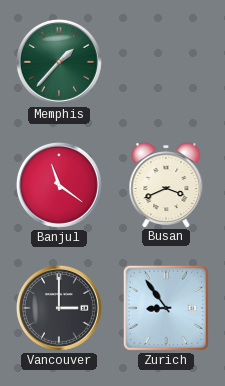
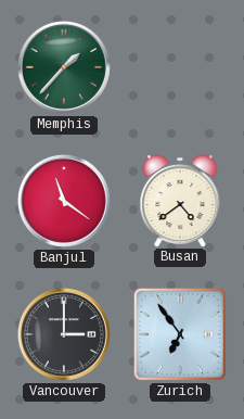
Busan: 3:41 -> 4:39
Zurich: 8:54 -> 6:54
